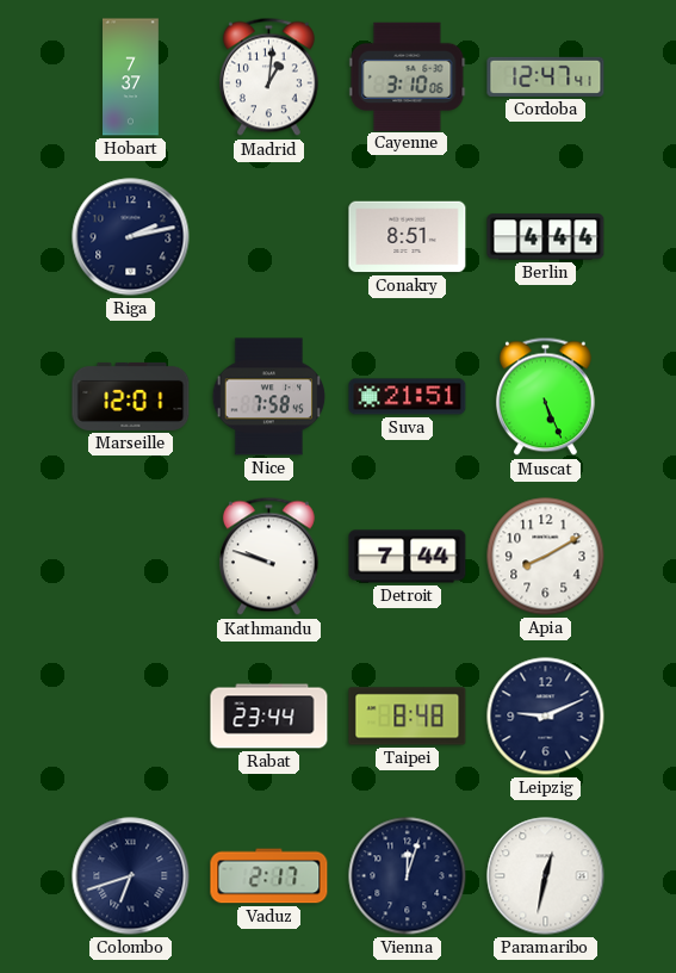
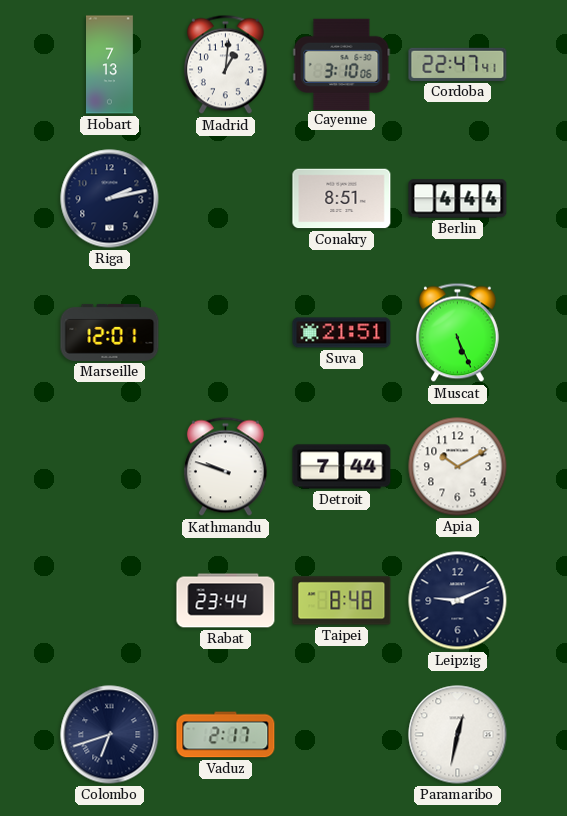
Hobart: 7:37 -> 7:13
Cordoba: 12:47 -> 22:47
Nice: 7:58 -> none
Apia: 8:10 -> 10:10
Vienna: 12:03 -> none
